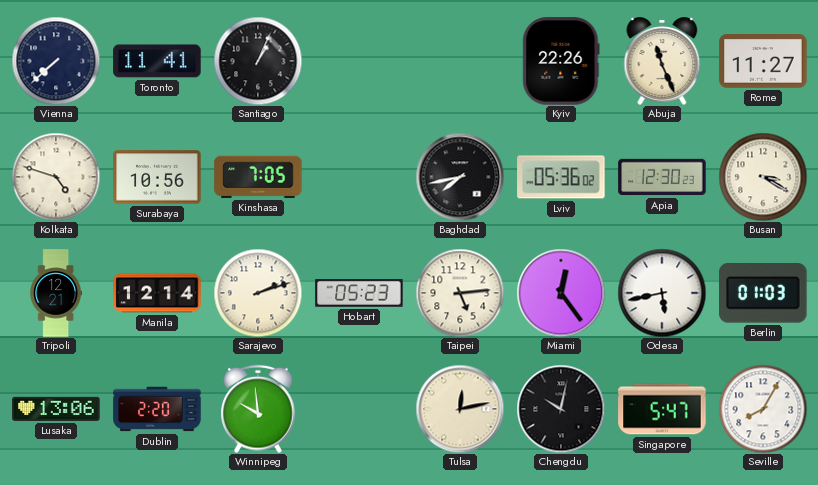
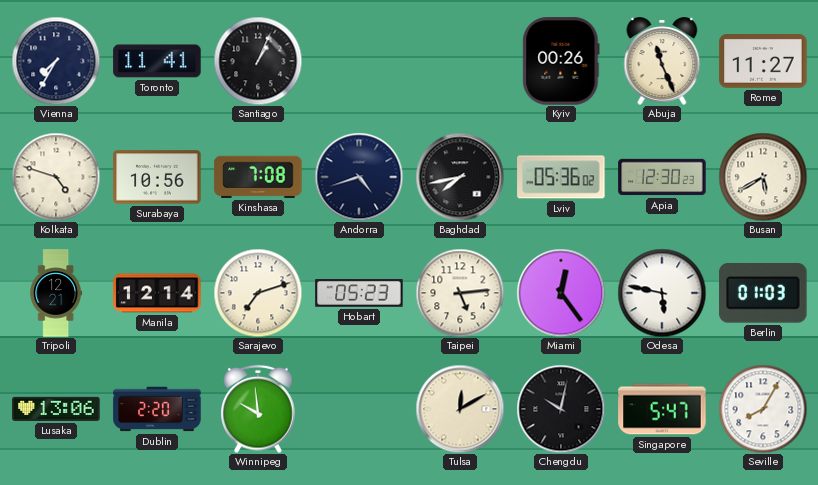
Vienna: 7:38 -> 7:35
Kyiv: 22:26 -> 00:26
Kinshasa: 7:05 -> 7:08
Andorra: none -> 4:42
Busan: 3:20 -> 5:40
Sarajevo: 2:12 -> 7:12
Odesa: 5:43 -> 5:47
Tulsa: 12:13 -> 12:10
